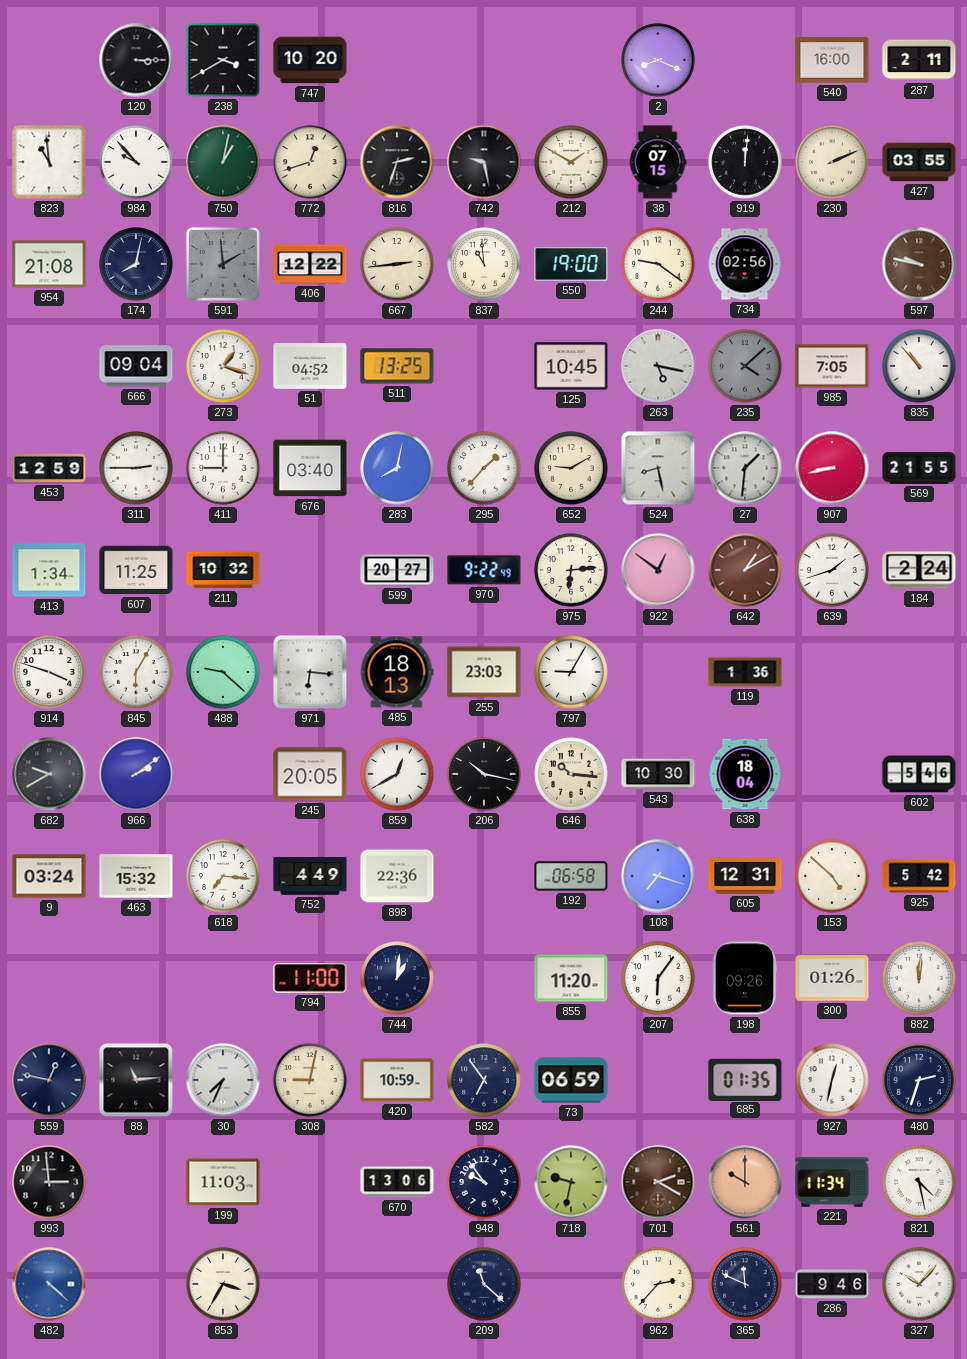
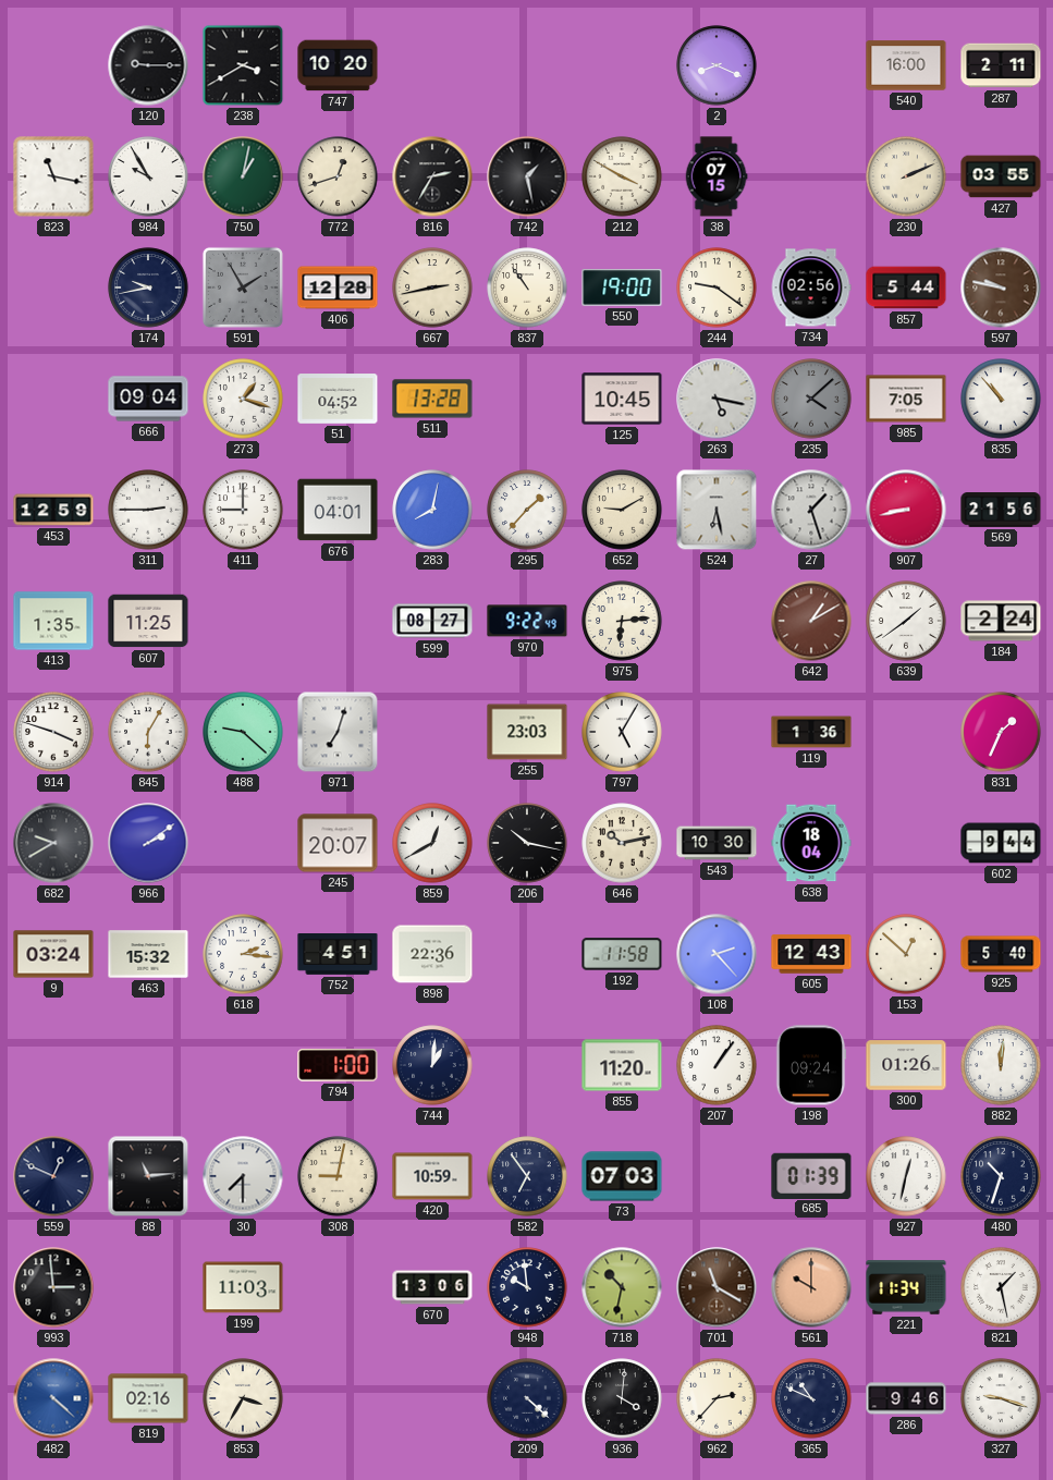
120: 3:15 -> 9:15
823: 10:59 -> 11:17
984: 9:53 -> 9:55
816: 2:33 -> 2:35
742: 9:28 -> 1:28
212: 1:50 -> 3:50
919: 12:01 -> none
954: 21:08 -> none
174: 8:02 -> 9:43
591: 1:59 -> 1:55
406: 12:22 -> 12:28
667: 2:44 -> 2:43
837: 10:59 -> 10:54
857: none -> 5:44
511: 13:25 -> 13:28
676: 03:40 -> 04:01
524: 8:28 -> 6:28
27: 1:31 -> 1:27
569: 21:55 -> 21:56
413: 1:34 -> 1:35
211: 10:32 -> none
599: 20:27 -> 08:27
922: 12:51 -> none
639: 1:42 -> 1:39
971: 6:16 -> 7:03
485: 18:13 -> none
797: 9:05 -> 5:05
831: none -> 1:34
245: 20:05 -> 20:07
646: 10:16 -> 10:13
602: 5:46 -> 9:44
618: 7:16 -> 2:16
752: 4:49 -> 4:51
192: 06:58 -> 11:58
108: 7:18 -> 2:23
605: 12:31 -> 12:43
153: 4:52 -> 12:52
925: 5:42 -> 5:40
794: 11:00 -> 1:00
207: 6:06 -> 1:06
198: 09:26 -> 09:24
559: 12:47 -> 12:49
30: 7:34 -> 7:30
73: 06:59 -> 07:03
685: 01:35 -> 01:39
480: 2:33 -> 10:33
948: 9:54 -> 9:59
718: 9:32 -> 10:32
701: 2:20 -> 11:20
821: 4:28 -> 1:28
819: none -> 02:16
209: 11:22 -> 4:22
936: none -> 4:01
365: 11:49 -> 10:49
327: 10:07 -> 9:18
